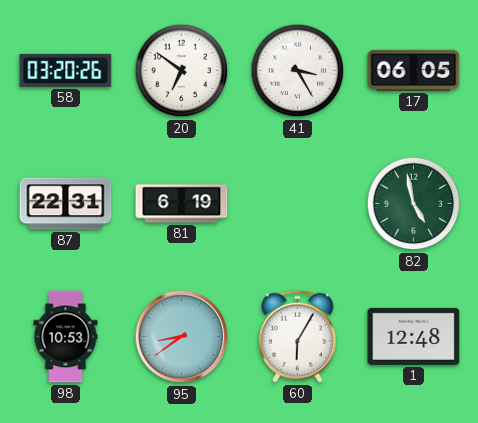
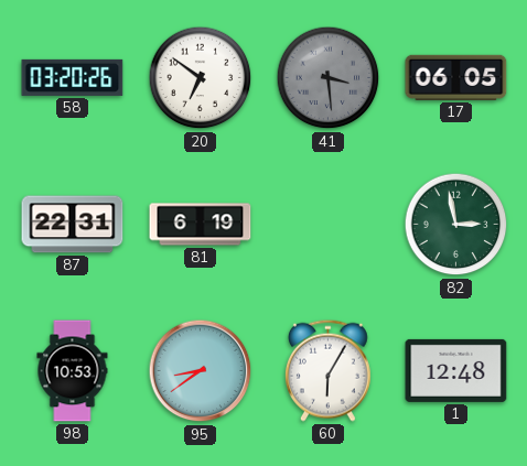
41: 3:25 -> 3:29
41 dial: white -> grey
82: 4:58 -> 2:58
